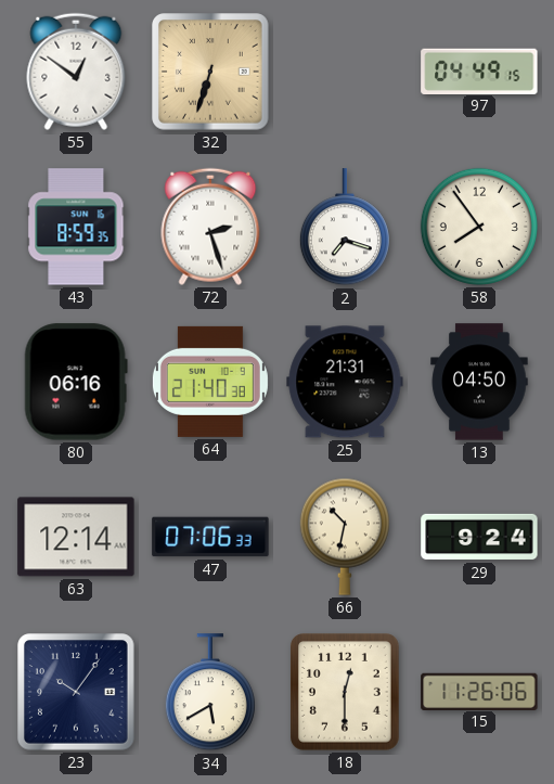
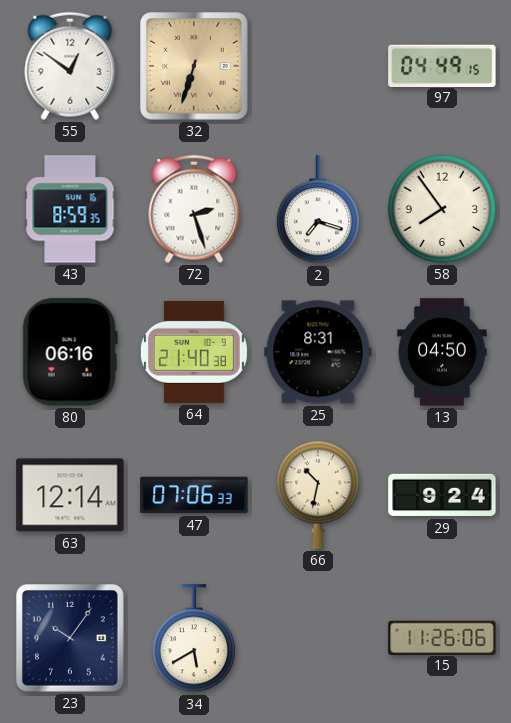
25: 21:31 -> 8:31
18: 12:30 -> none
